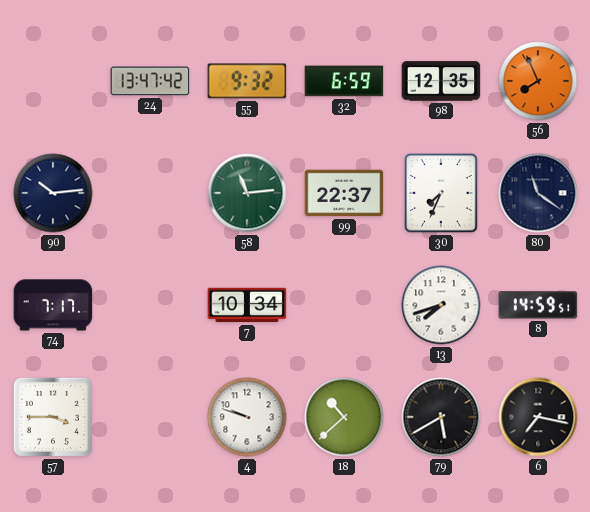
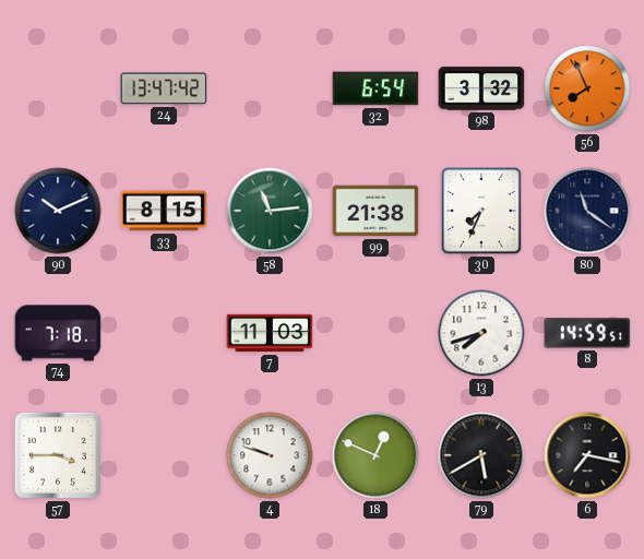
55: 9:32 -> none
32: 6:59 -> 6:54
98: 12:35 -> 3:32
90: 10:14 -> 10:11
33: none -> 8:15
99: 22:37 -> 21:38
74: 7:17 -> 7:18
7: 10:34 -> 11:03
18: 10:38 -> 12:49
